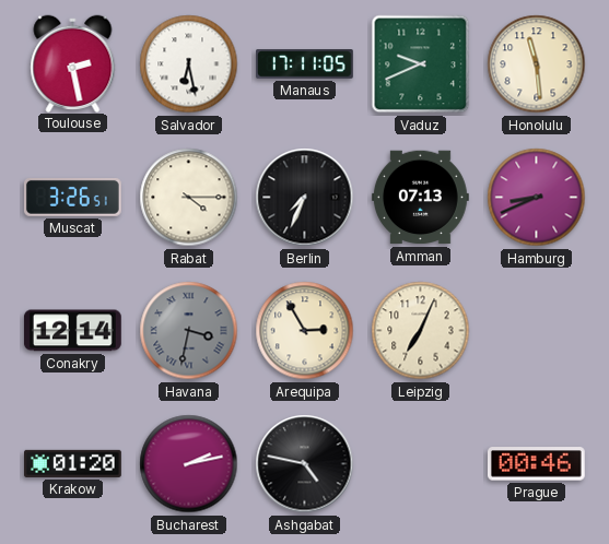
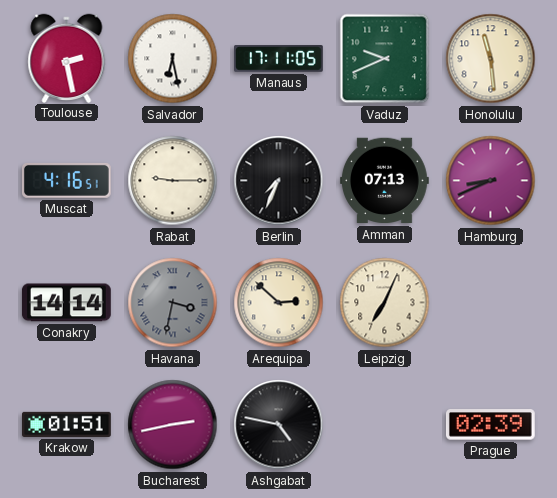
Muscat: 3:26 -> 4:16
Rabat: 4:15 -> 9:15
Conakry: 12:14 -> 14:14
Arequipa: 2:55 -> 2:52
Krakow: 01:20 -> 01:51
Bucharest: 2:13 -> 2:43
Prague: 00:46 -> 02:39
